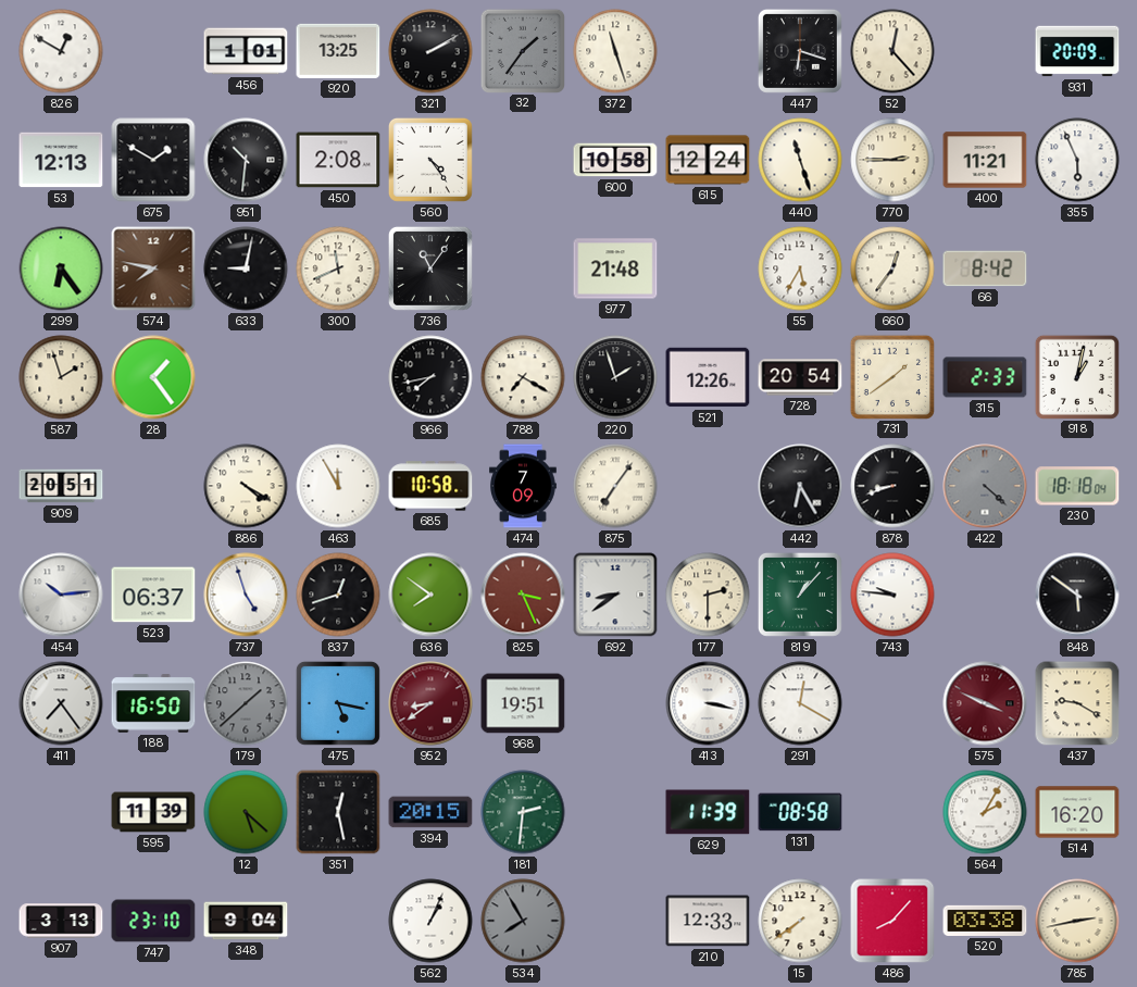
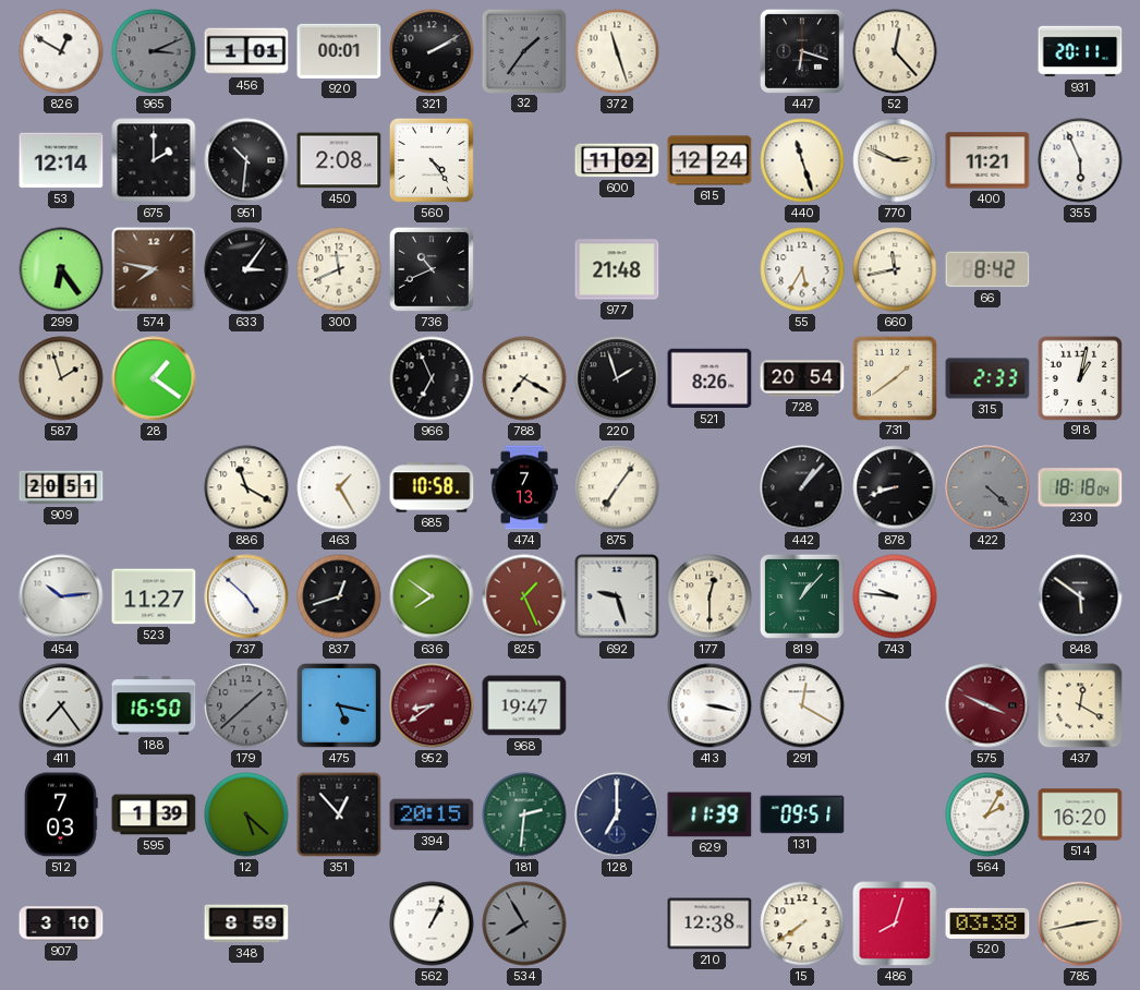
965: none -> 3:11
920: 13:25 -> 00:01
931: 20:09 -> 20:11
53: 12:13 -> 12:14
675: 1:50 -> 2:00
600: 10:58 -> 11:02
770: 2:45 -> 2:49
633: 9:02 -> 3:06
736: 11:06 -> 10:41
660: 12:36 -> 11:43
28: 1:24 -> 1:21
966: 7:43 -> 6:56
521: 12:26 -> 8:26
886: 4:20 -> 11:20
463: 11:55 -> 1:25
474: 7:09 -> 7:13
442: 6:25 -> 1:07
523: 06:37 -> 11:27
737: 4:57 -> 4:52
825: 3:26 -> 1:26
692: 8:39 -> 9:27
177: 2:30 -> 12:30
968: 19:51 -> 19:47
437: 9:20 -> 12:20
512: none -> 7:03
595: 11:39 -> 1:39
351: 12:28 -> 12:53
128: none -> 7:00
131: 08:58 -> 09:51
907: 3:13 -> 3:10
747: 23:10 -> none
348: 9:04 -> 8:59
210: 12:33 -> 12:38
486: 8:07 -> 8:03
